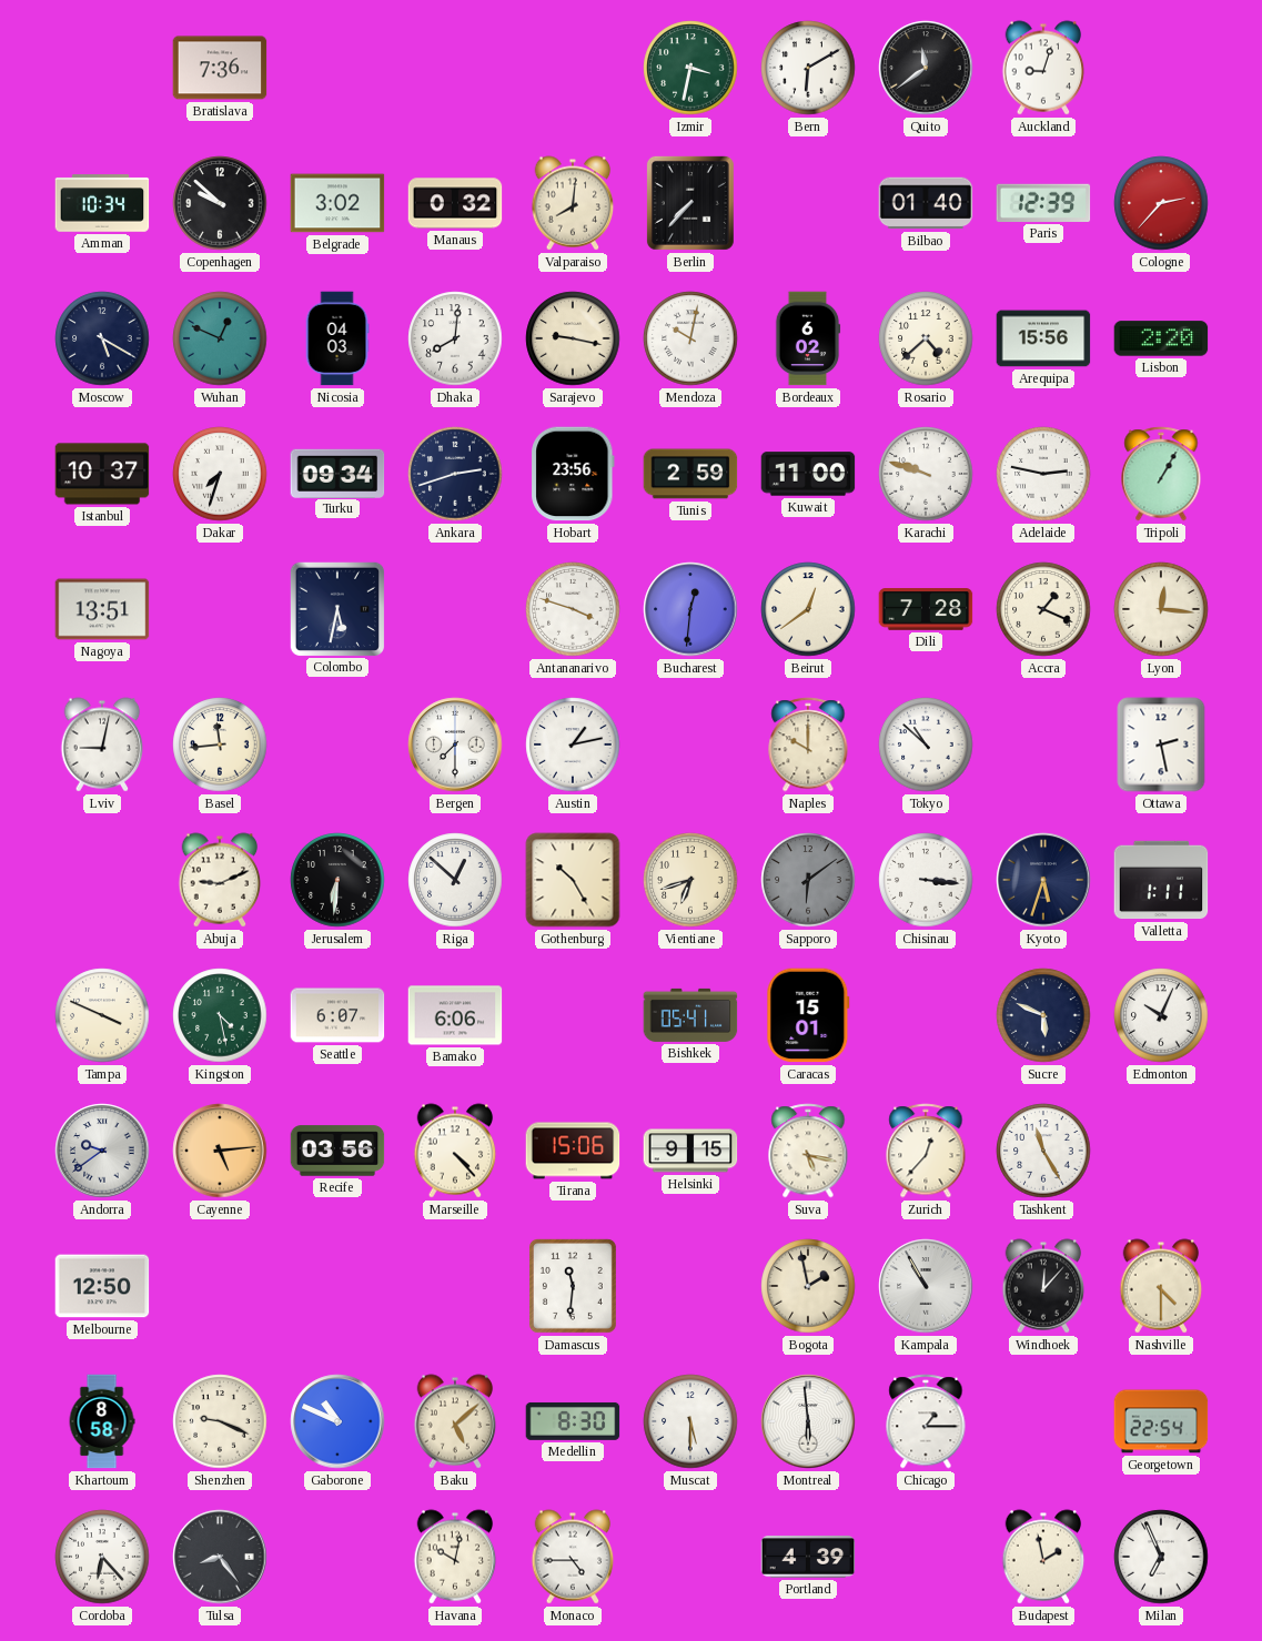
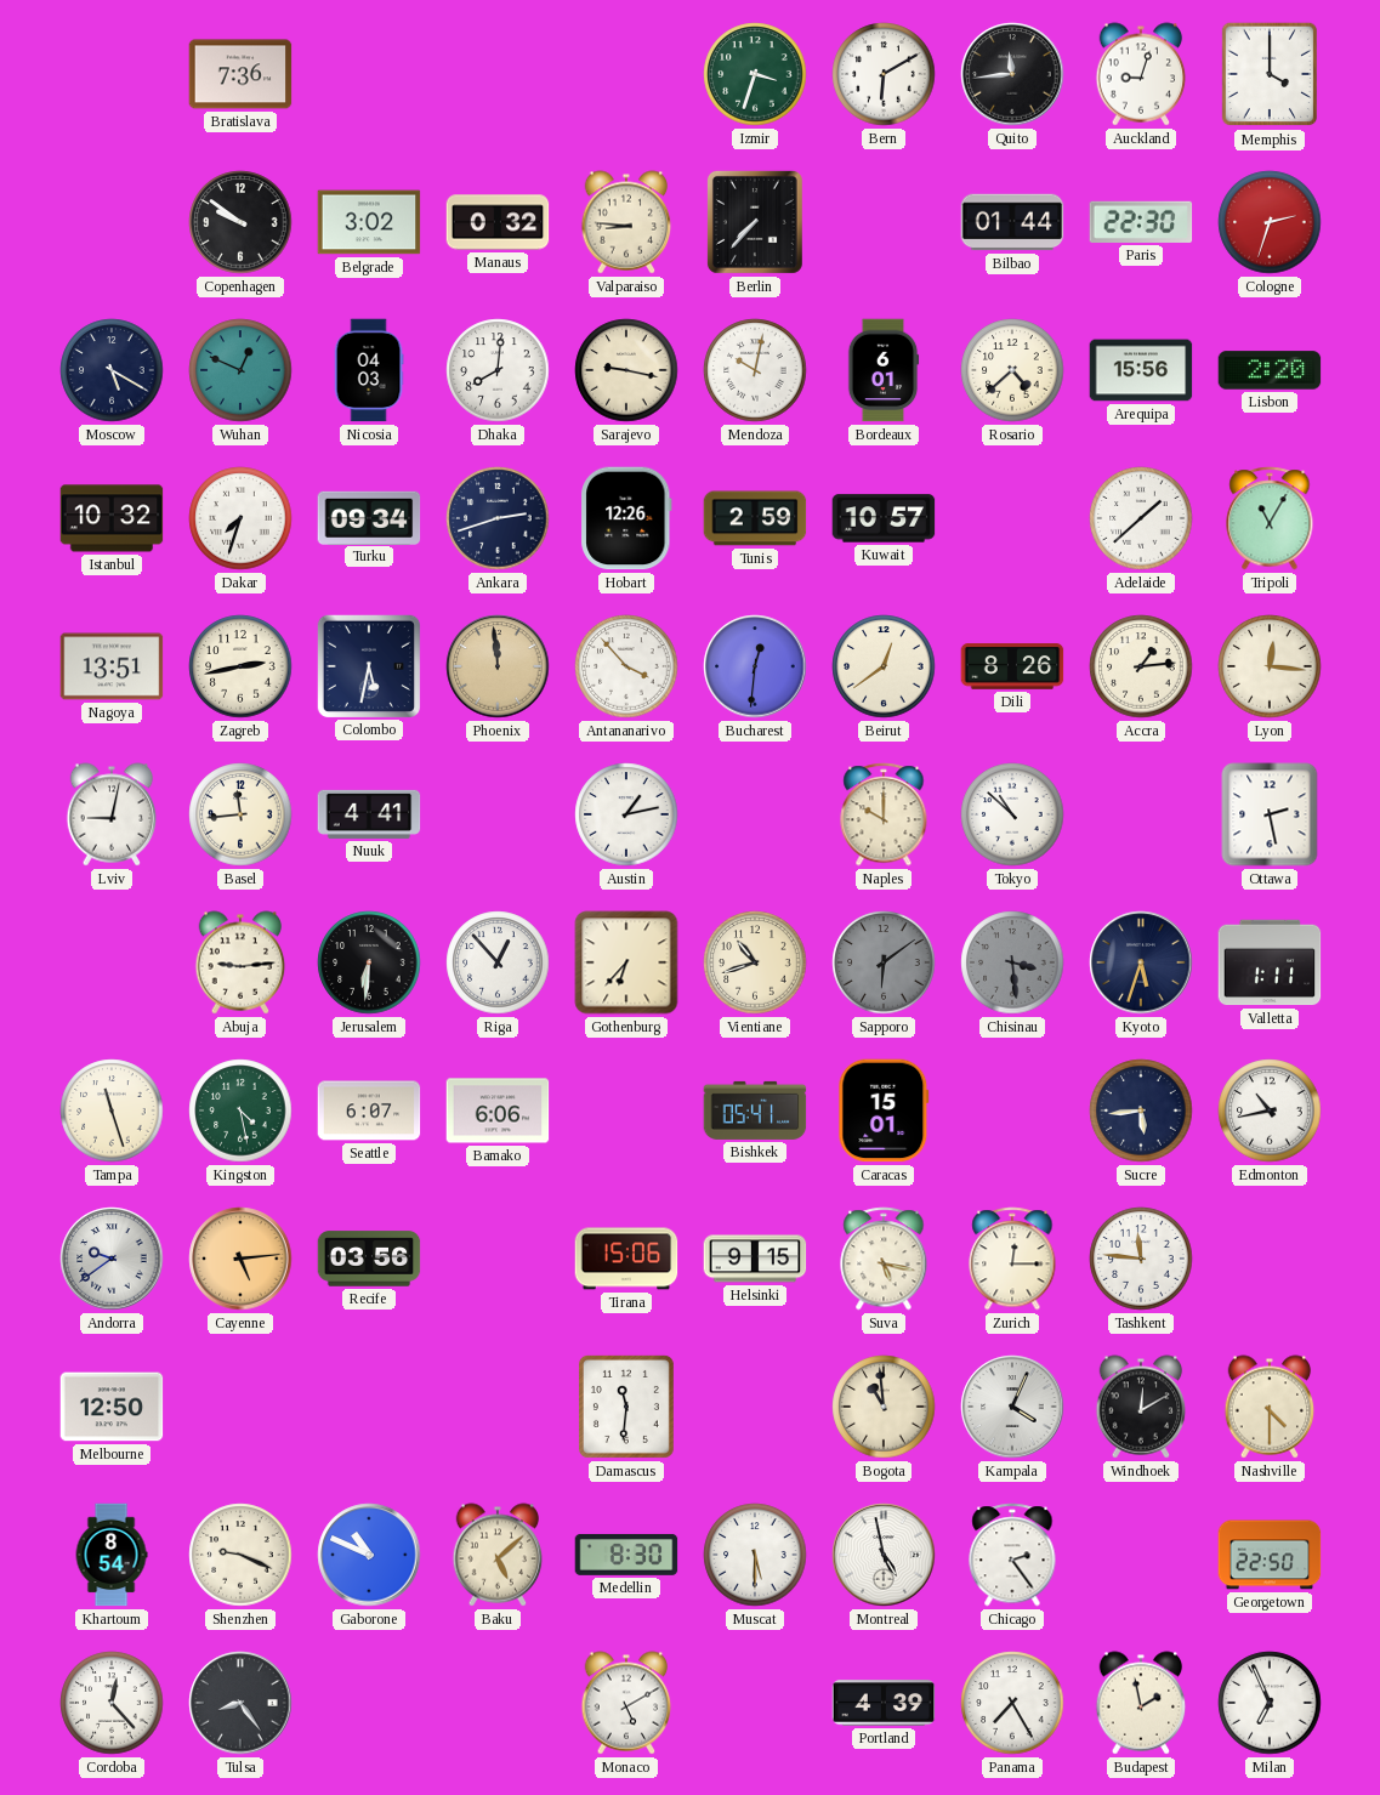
Izmir: 3:32 -> 3:33
Quito: 11:39 -> 11:44
Memphis: none -> 4:00
Amman: 10:34 -> none
Copenhagen: 9:52 -> 9:51
Valparaiso: 8:01 -> 8:46
Bilbao: 01:40 -> 01:44
Paris: 12:39 -> 22:30
Cologne: 2:37 -> 2:33
Bordeaux: 6:02 -> 6:01
Istanbul: 10:37 -> 10:32
Hobart: 23:56 -> 12:26
Kuwait: 11:00 -> 10:57
Karachi: 9:48 -> none
Adelaide: 2:47 -> 1:38
Tripoli: 1:05 -> 11:05
Zagreb: none -> 2:43
Phoenix: none -> 11:59
Antananarivo: 3:48 -> 3:53
Dili: 7:28 -> 8:26
Accra: 1:19 -> 1:14
Nuuk: none -> 4:41
Bergen: 7:30 -> none
Abuja: 9:11 -> 9:14
Riga: 12:52 -> 12:53
Gothenburg: 10:25 -> 6:37
Vientiane: 6:42 -> 10:42
Chisinau: 3:16 -> 3:29
Chisinau dial: white -> grey
Tampa: 3:49 -> 11:27
Sucre: 5:49 -> 5:44
Edmonton: 10:04 -> 10:43
Marseille: 4:23 -> none
Zurich: 12:37 -> 12:15
Tashkent: 11:25 -> 11:46
Bogota: 1:58 -> 10:59
Kampala: 10:55 -> 4:04
Windhoek: 12:07 -> 12:10
Khartoum: 8:58 -> 8:54
Montreal: 5:59 -> 4:58
Chicago: 1:15 -> 2:24
Georgetown: 22:54 -> 22:50
Cordoba: 6:23 -> 12:23
Havana: 10:02 -> none
Monaco: 4:45 -> 5:10
Panama: none -> 7:25
